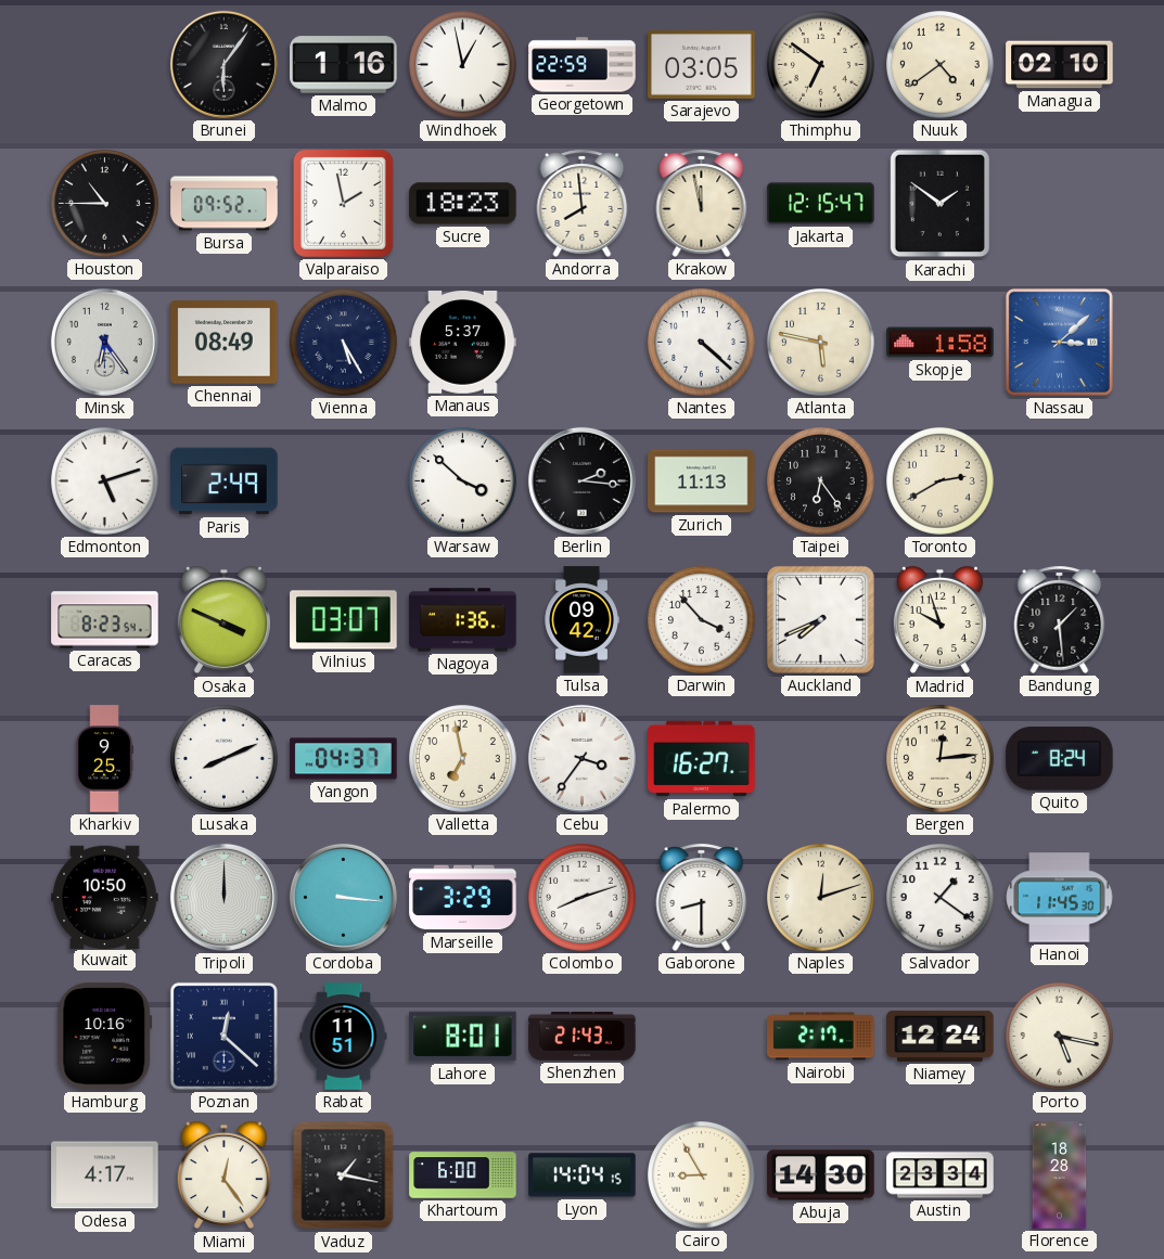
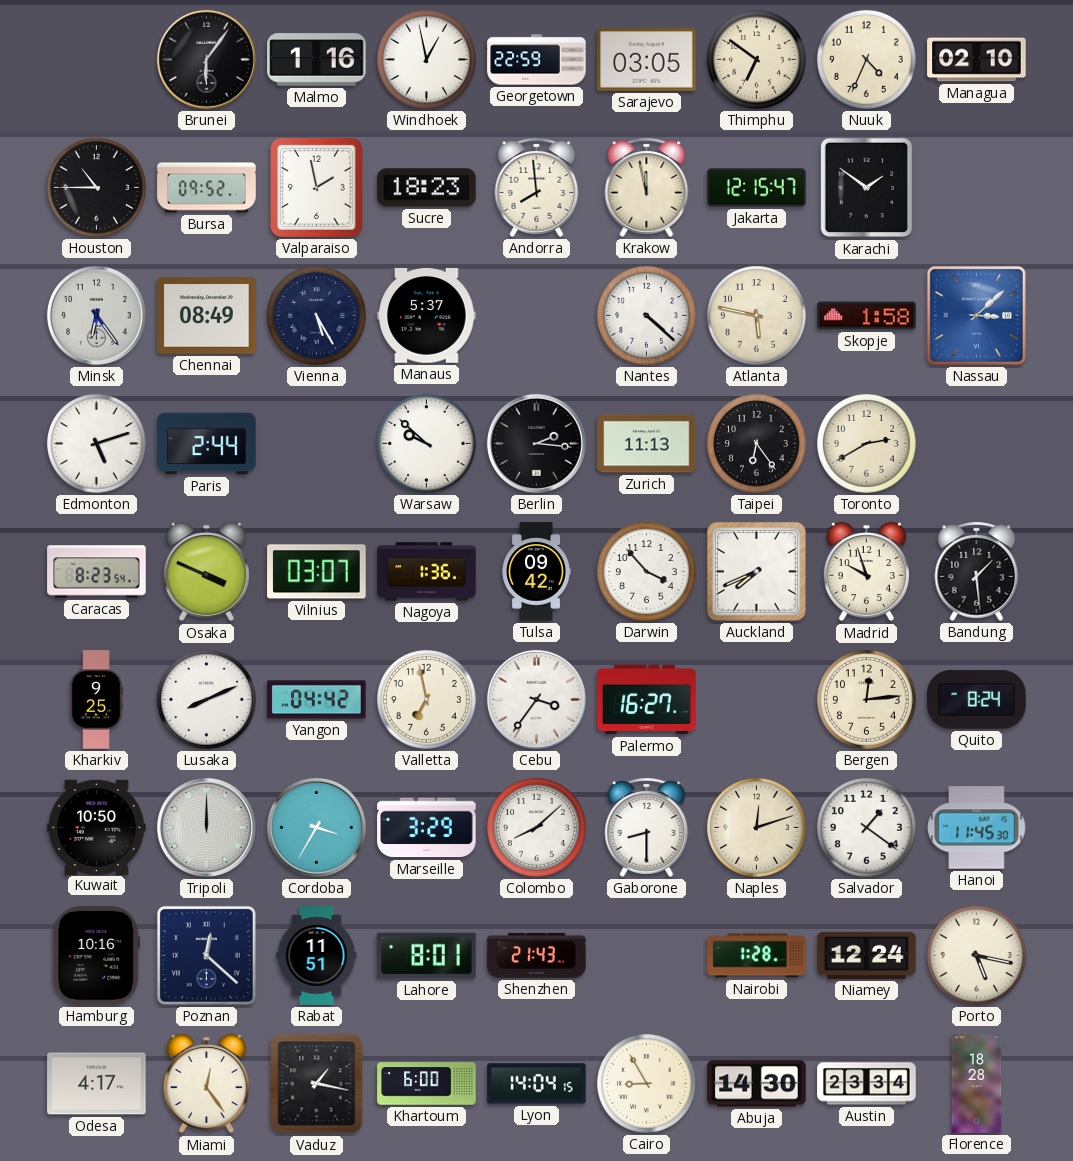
Nuuk: 4:39 -> 4:34
Paris: 2:49 -> 2:44
Warsaw: 3:52 -> 9:52
Yangon: 04:37 -> 04:42
Cordoba: 3:16 -> 3:35
Colombo: 8:12 -> 8:08
Nairobi: 2:17 -> 1:28
